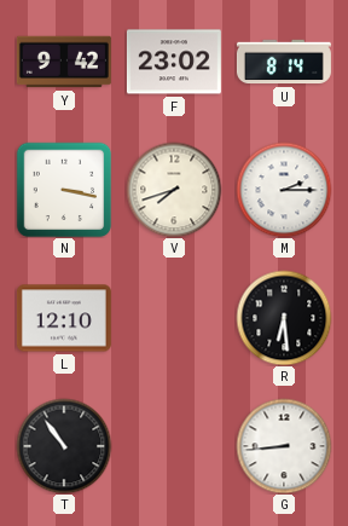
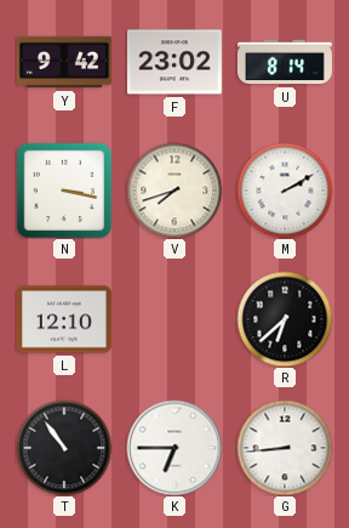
M: 2:15 -> 2:10
R: 6:29 -> 6:38
K: none -> 6:45
